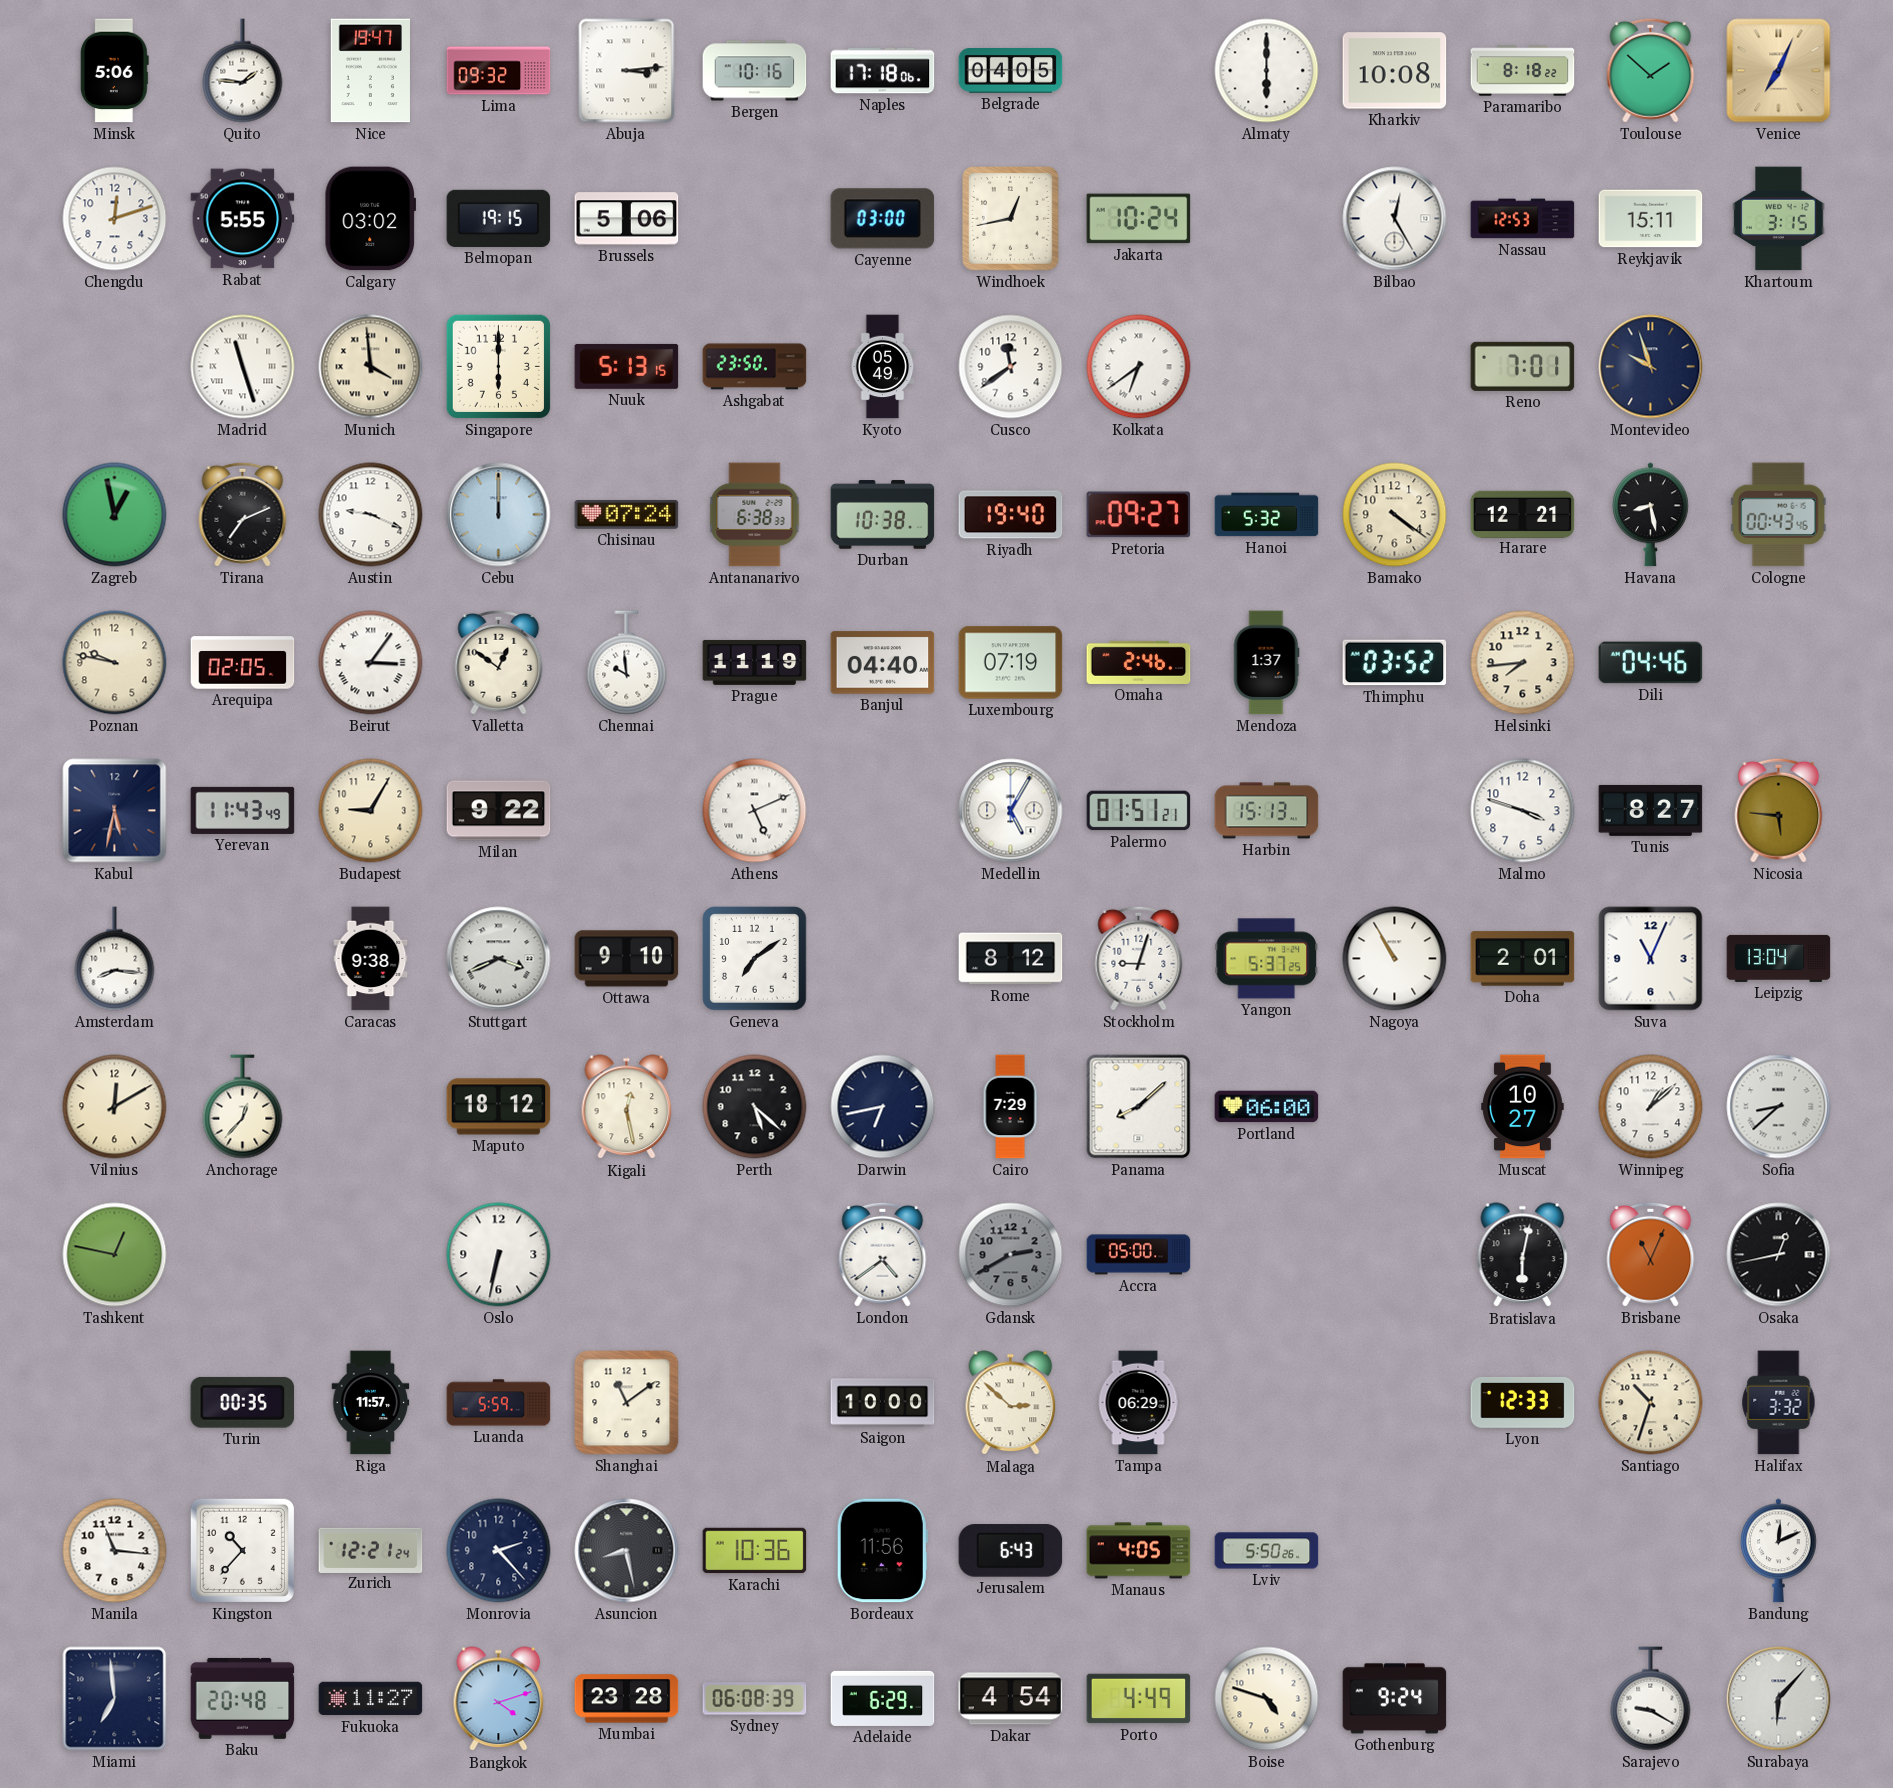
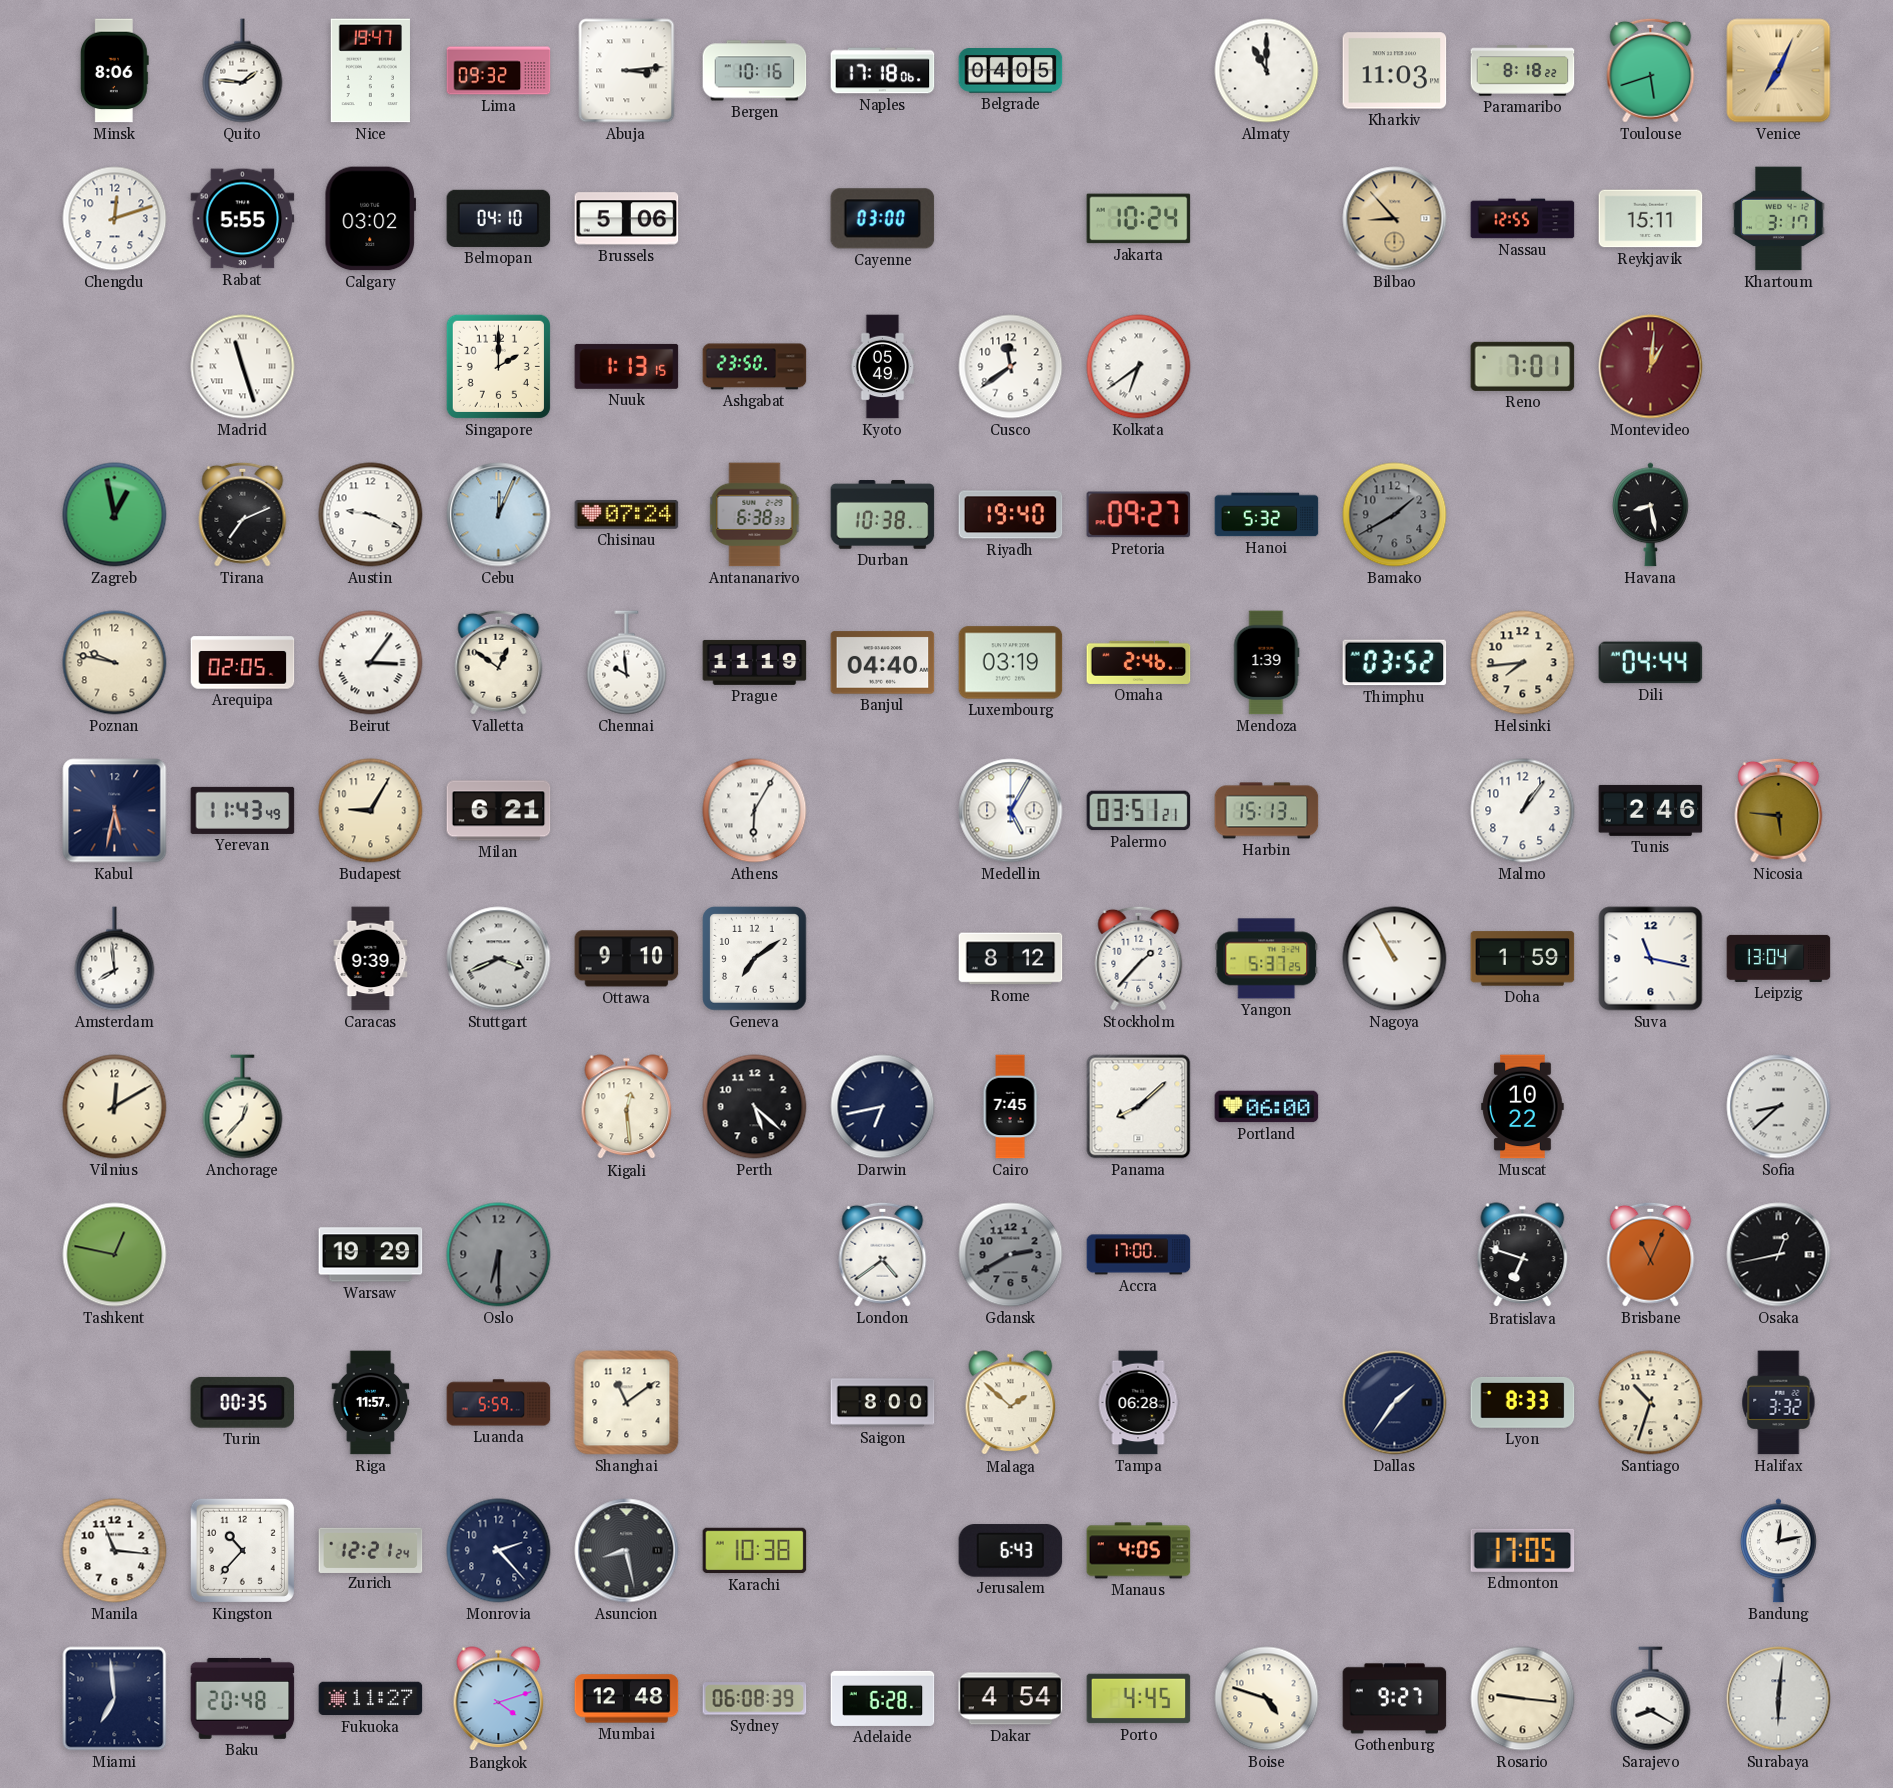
Minsk: 5:06 -> 8:06
Almaty: 6:00 -> 11:00
Kharkiv: 10:08 -> 11:03
Toulouse: 1:52 -> 5:42
Belmopan: 19:15 -> 04:10
Windhoek: 12:43 -> none
Bilbao: 12:25 -> 8:53
Bilbao dial: white -> champagne
Nassau: 12:53 -> 12:55
Khartoum: 3:15 -> 3:17
Munich: 3:59 -> none
Singapore: 6:00 -> 2:00
Nuuk: 5:13 -> 1:13
Montevideo: 9:57 -> 1:01
Montevideo dial: navy -> burgundy
Cebu: 12:00 -> 12:04
Bamako: 4:21 -> 1:40
Bamako dial: cream -> grey
Harare: 12:21 -> none
Cologne: 00:43 -> none
Luxembourg: 07:19 -> 03:19
Mendoza: 1:37 -> 1:39
Dili: 04:46 -> 04:44
Milan: 9:22 -> 6:21
Athens: 5:11 -> 6:05
Palermo: 01:51 -> 03:51
Malmo: 3:48 -> 1:06
Tunis: 8:27 -> 2:46
Amsterdam: 8:16 -> 7:59
Caracas: 9:38 -> 9:39
Stockholm: 9:03 -> 1:37
Doha: 2:01 -> 1:59
Suva: 11:04 -> 11:17
Maputo: 18:12 -> none
Kigali: 12:28 -> 12:29
Cairo: 7:29 -> 7:45
Muscat: 10:27 -> 10:22
Winnipeg: 1:08 -> none
Warsaw: none -> 19:29
Oslo: 6:32 -> 6:30
Oslo dial: white -> grey
Accra: 05:00 -> 17:00
Bratislava: 6:02 -> 6:48
Saigon: 10:00 -> 8:00
Malaga: 2:52 -> 1:52
Tampa: 06:29 -> 06:28
Dallas: none -> 1:36
Lyon: 12:33 -> 8:33
Karachi: 10:36 -> 10:38
Bordeaux: 11:56 -> none
Lviv: 5:50 -> none
Edmonton: none -> 17:05
Bandung: 12:11 -> 12:13
Mumbai: 23:28 -> 12:48
Adelaide: 6:29 -> 6:28
Porto: 4:49 -> 4:45
Gothenburg: 9:24 -> 9:27
Rosario: none -> 9:16
Sarajevo: 9:20 -> 8:20
Surabaya: 6:07 -> 6:01
